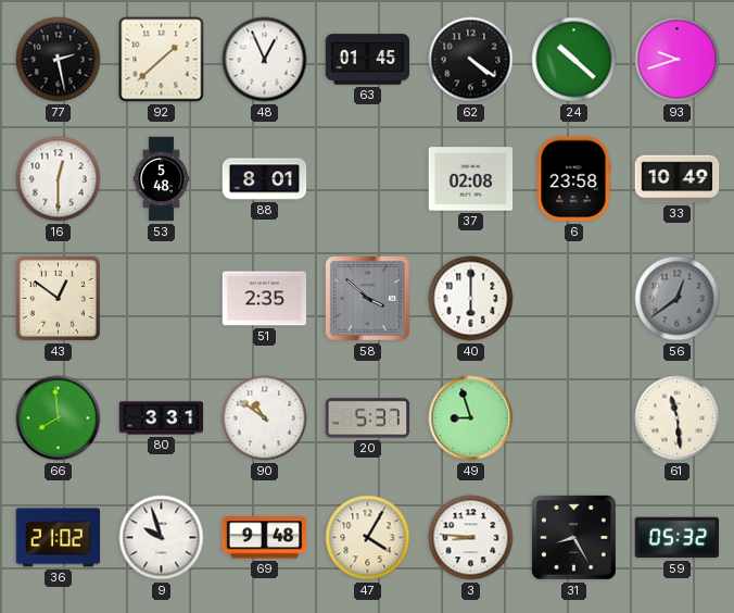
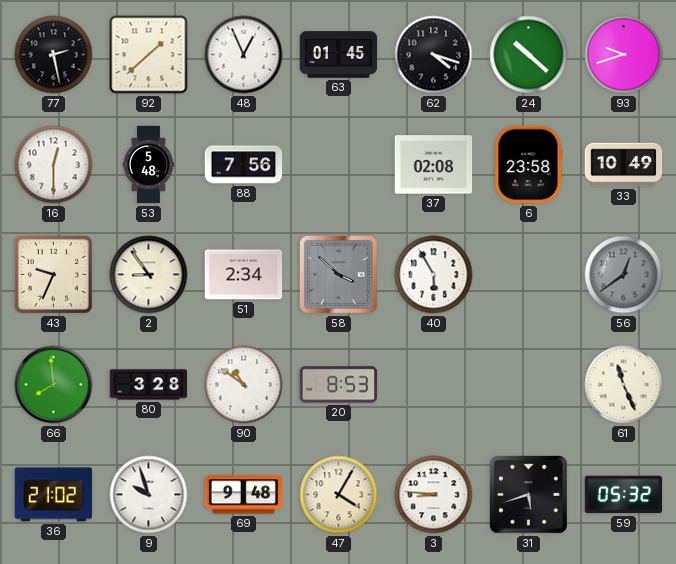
62: 4:21 -> 4:18
88: 8:01 -> 7:56
43: 12:51 -> 9:34
2: none -> 8:54
51: 2:35 -> 2:34
40: 6:00 -> 5:55
80: 3:31 -> 3:28
20: 5:37 -> 8:53
49: 8:57 -> none
61: 11:29 -> 11:26
31: 8:25 -> 5:42
